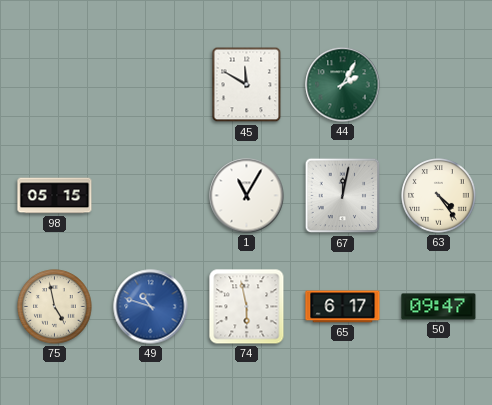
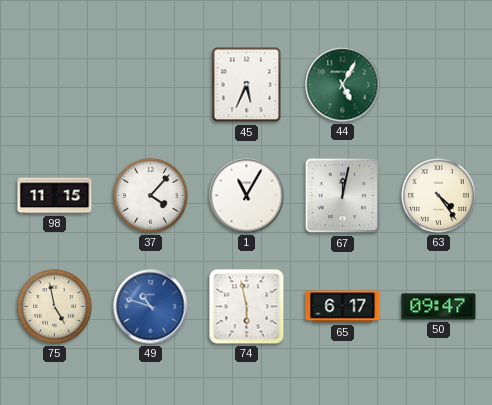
45: 11:50 -> 5:34
44: 2:05 -> 5:05
98: 05:15 -> 11:15
37: none -> 4:07
